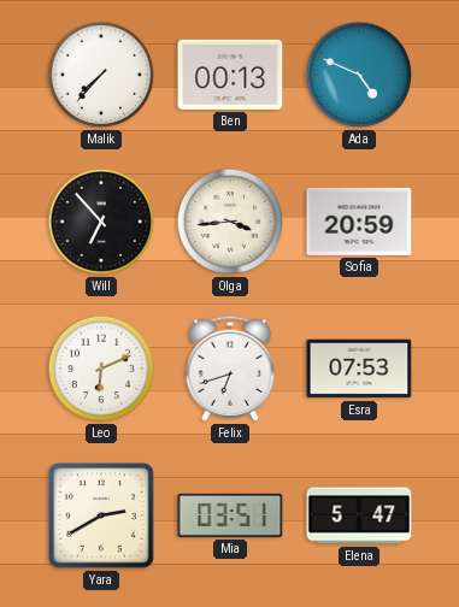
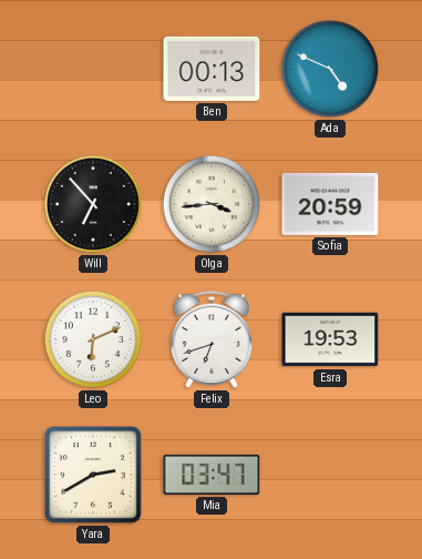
Malik: 7:37 -> none
Esra: 07:53 -> 19:53
Mia: 03:51 -> 03:47
Elena: 5:47 -> none
